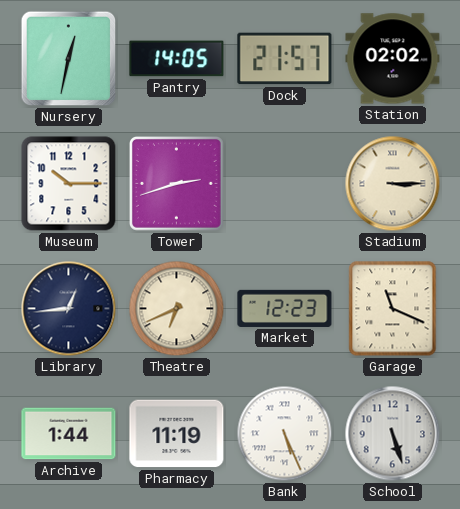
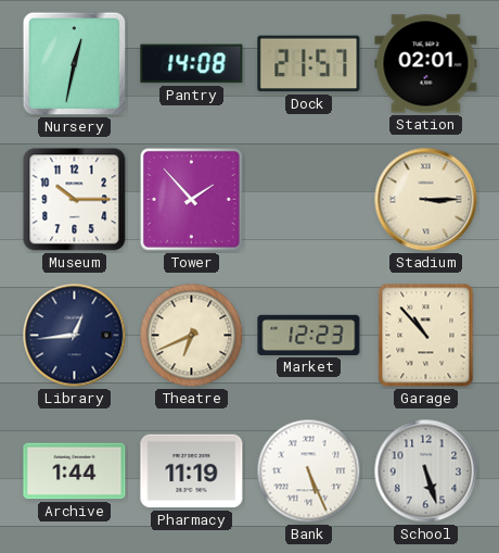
Pantry: 14:05 -> 14:08
Station: 02:02 -> 02:01
Tower: 2:42 -> 1:53
Garage: 11:19 -> 10:53
